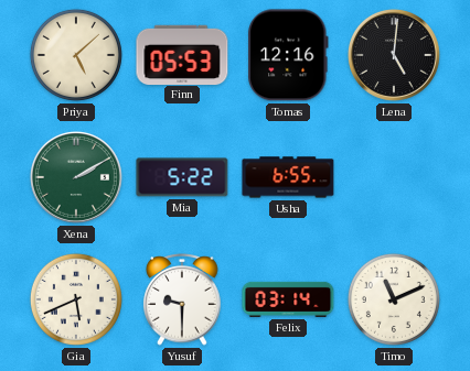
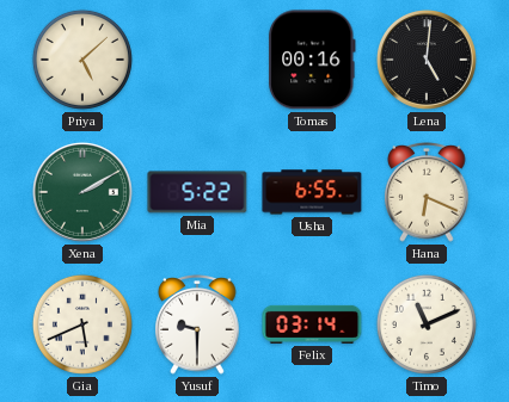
Finn: 05:53 -> none
Tomas: 12:16 -> 00:16
Hana: none -> 6:19
